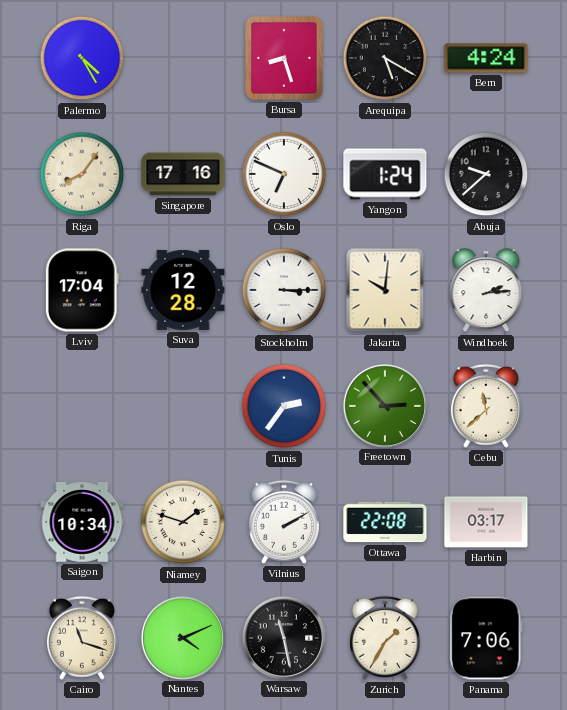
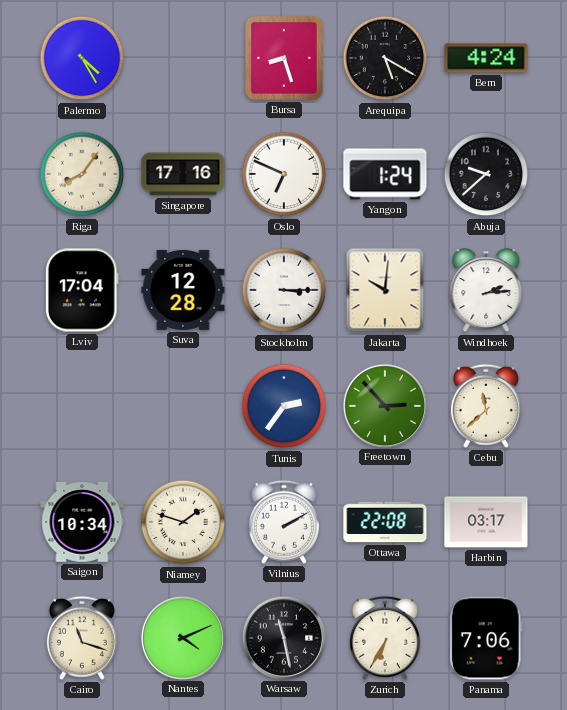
Zurich: 1:35 -> 6:35
